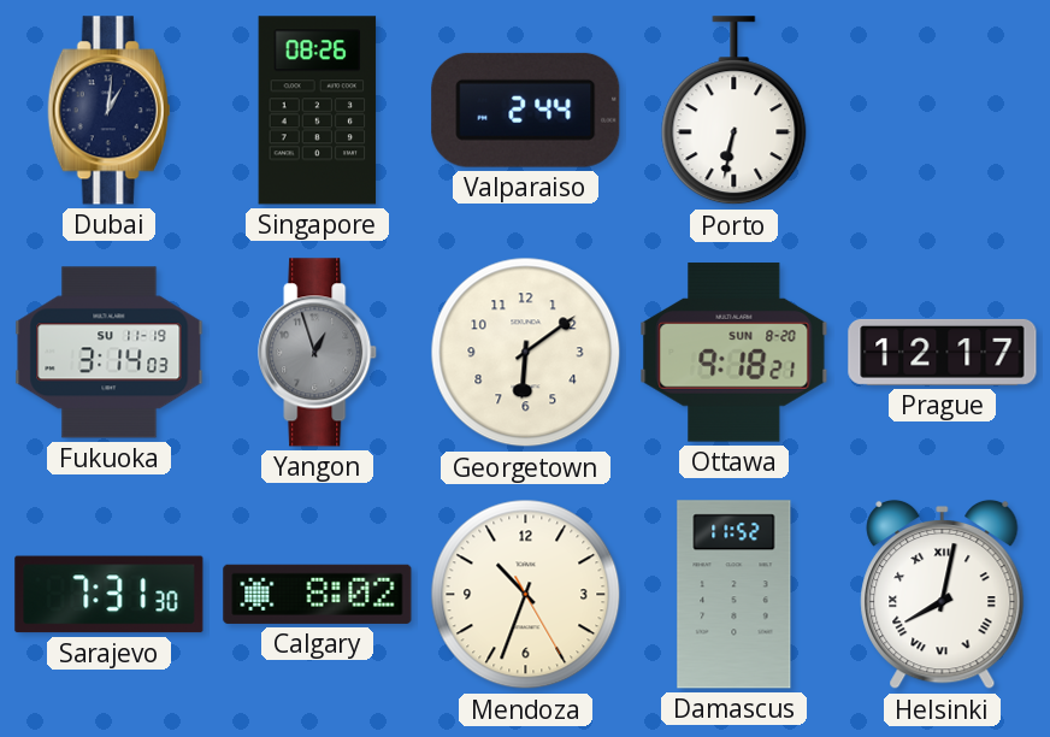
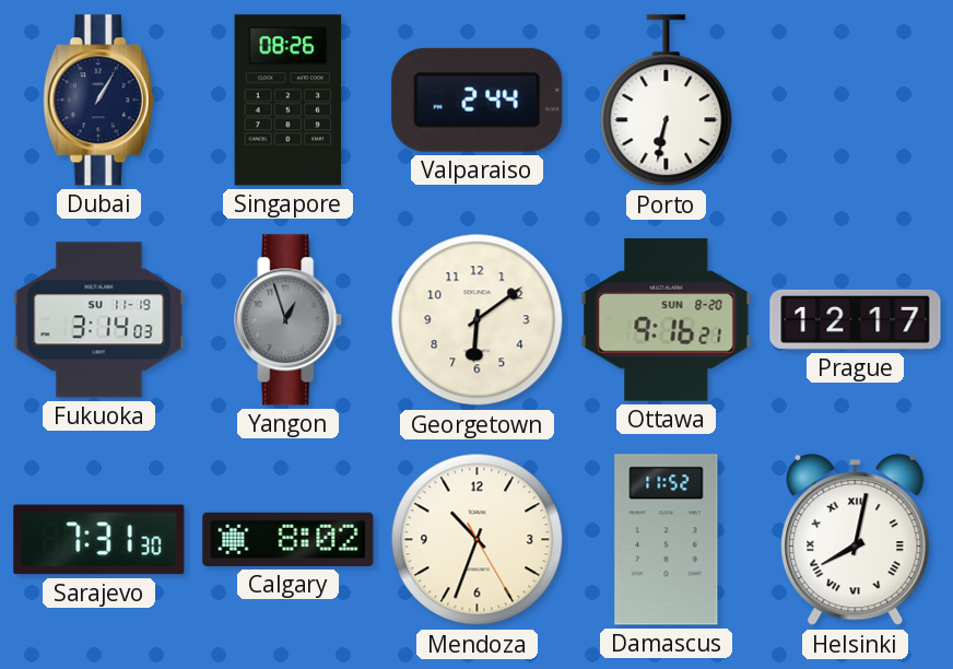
Dubai: 1:01 -> 1:05
Ottawa: 9:18 -> 9:16
